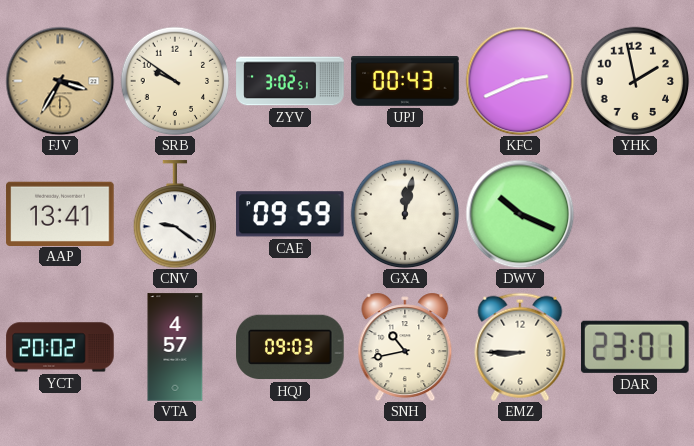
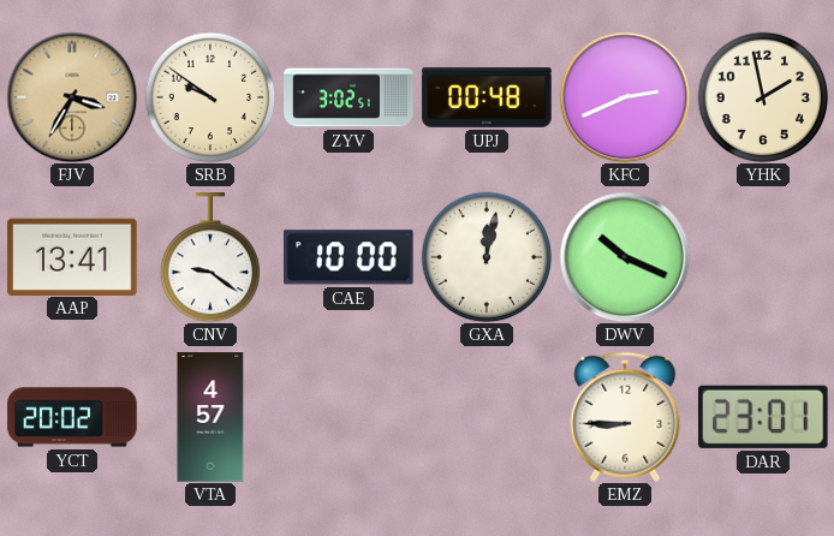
UPJ: 00:43 -> 00:48
CAE: 09:59 -> 10:00
HQJ: 09:03 -> none
SNH: 10:43 -> none
